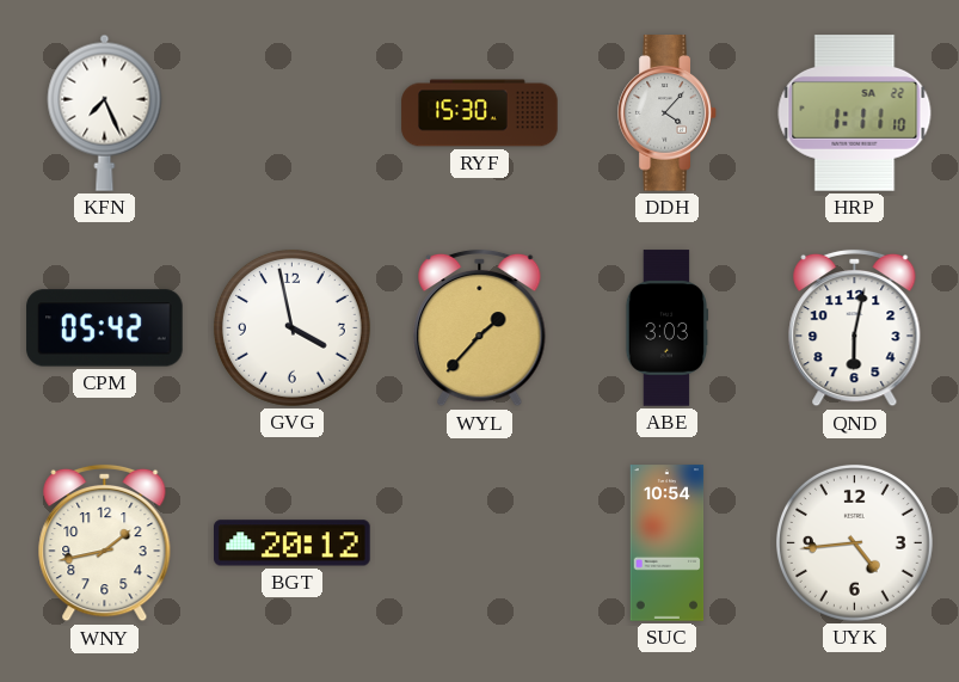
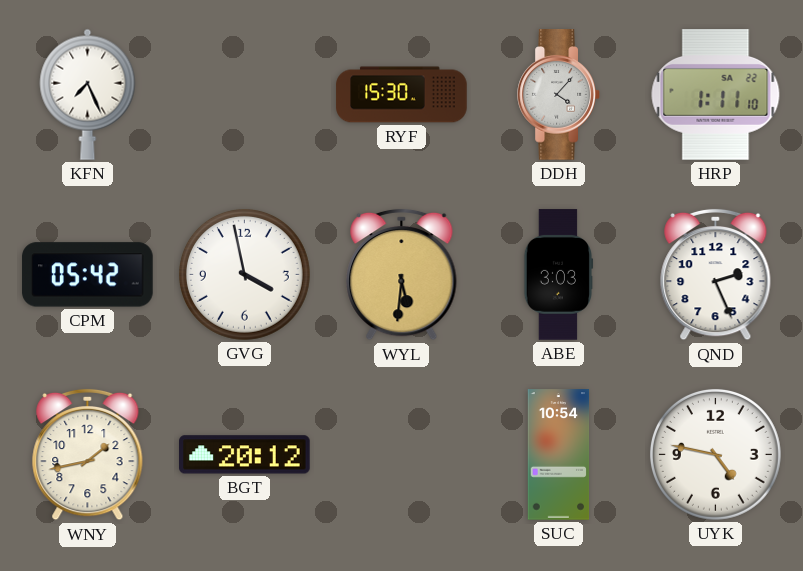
WYL: 1:37 -> 5:31
QND: 6:02 -> 2:26
UYK: 4:44 -> 4:47
